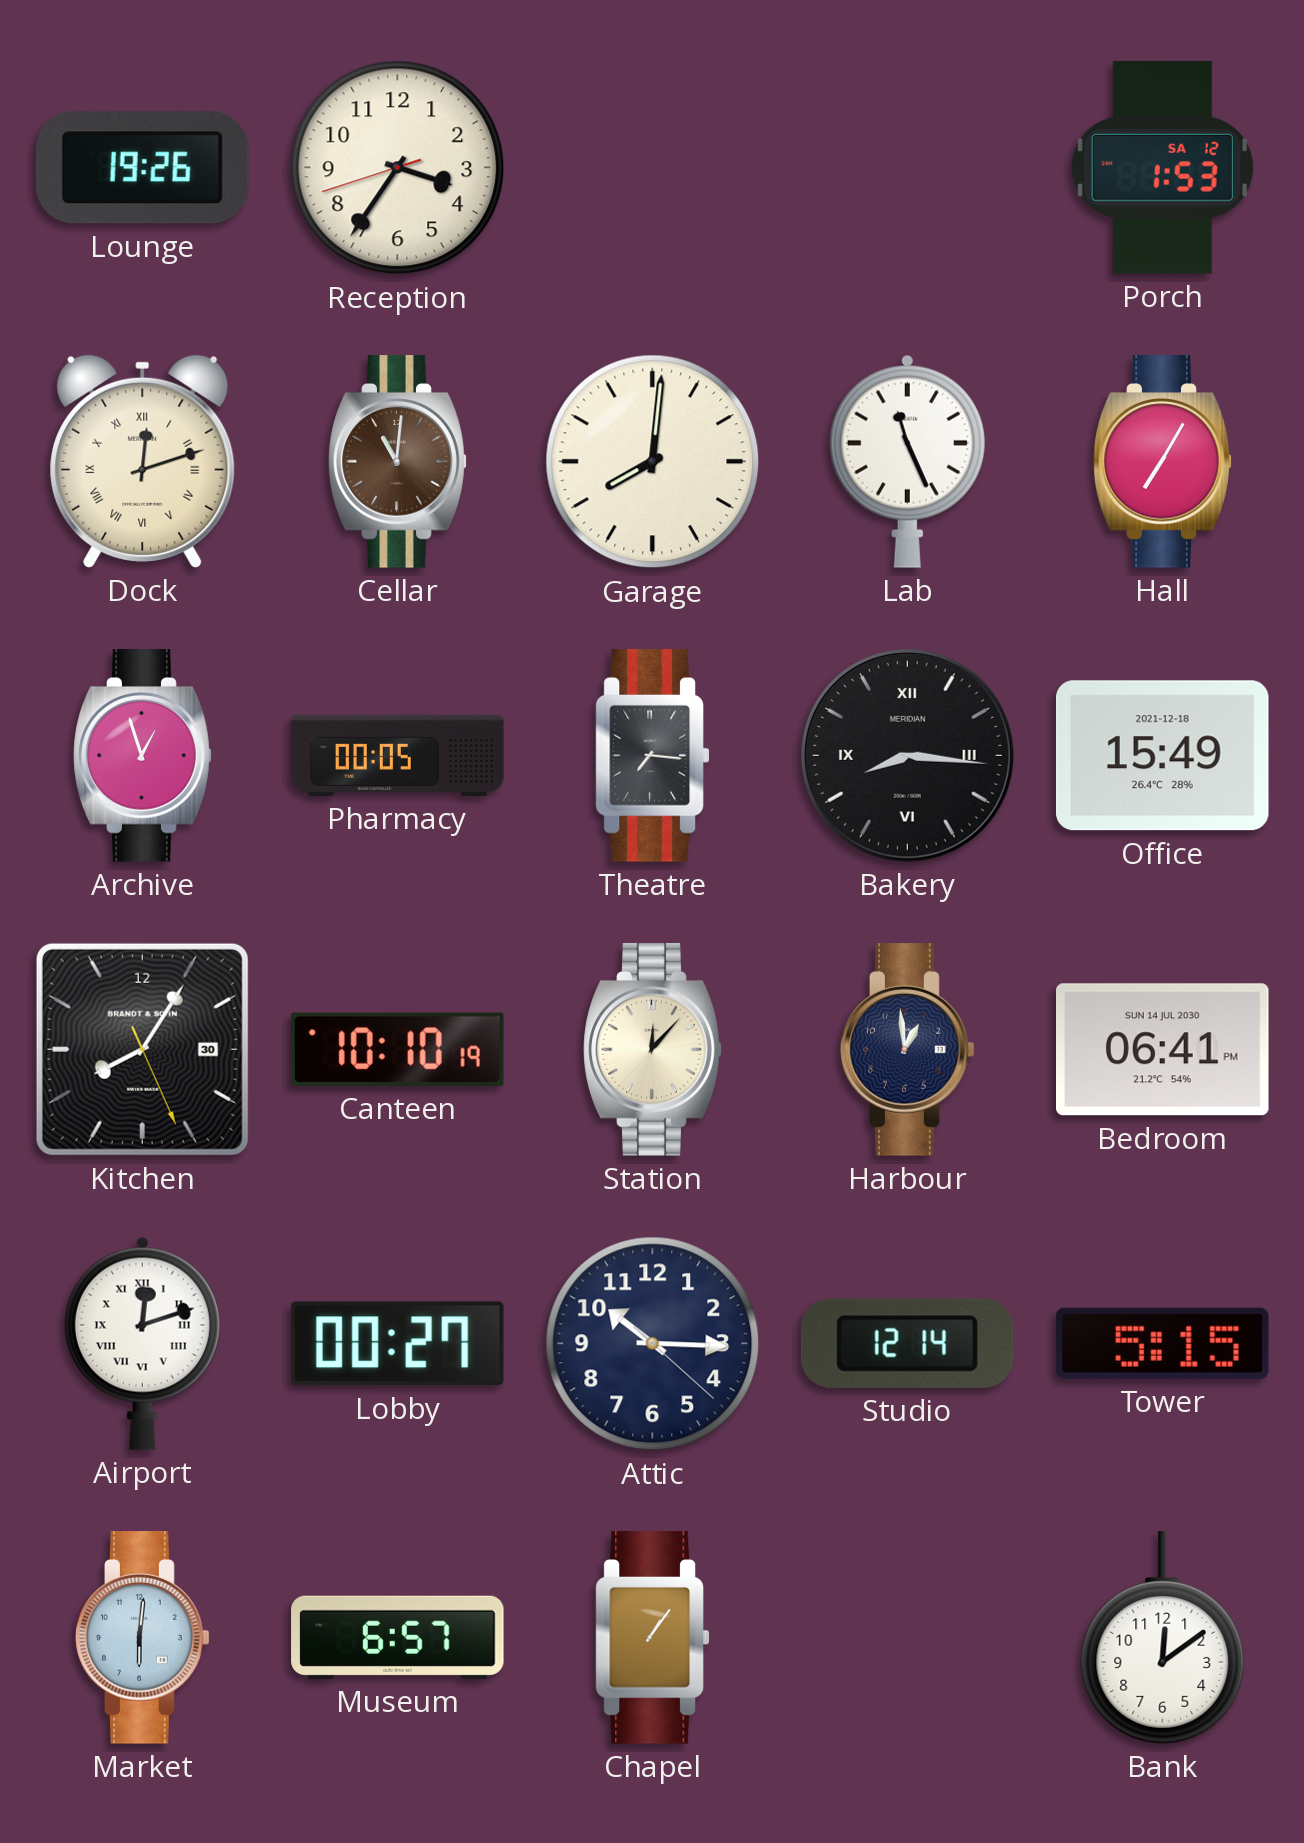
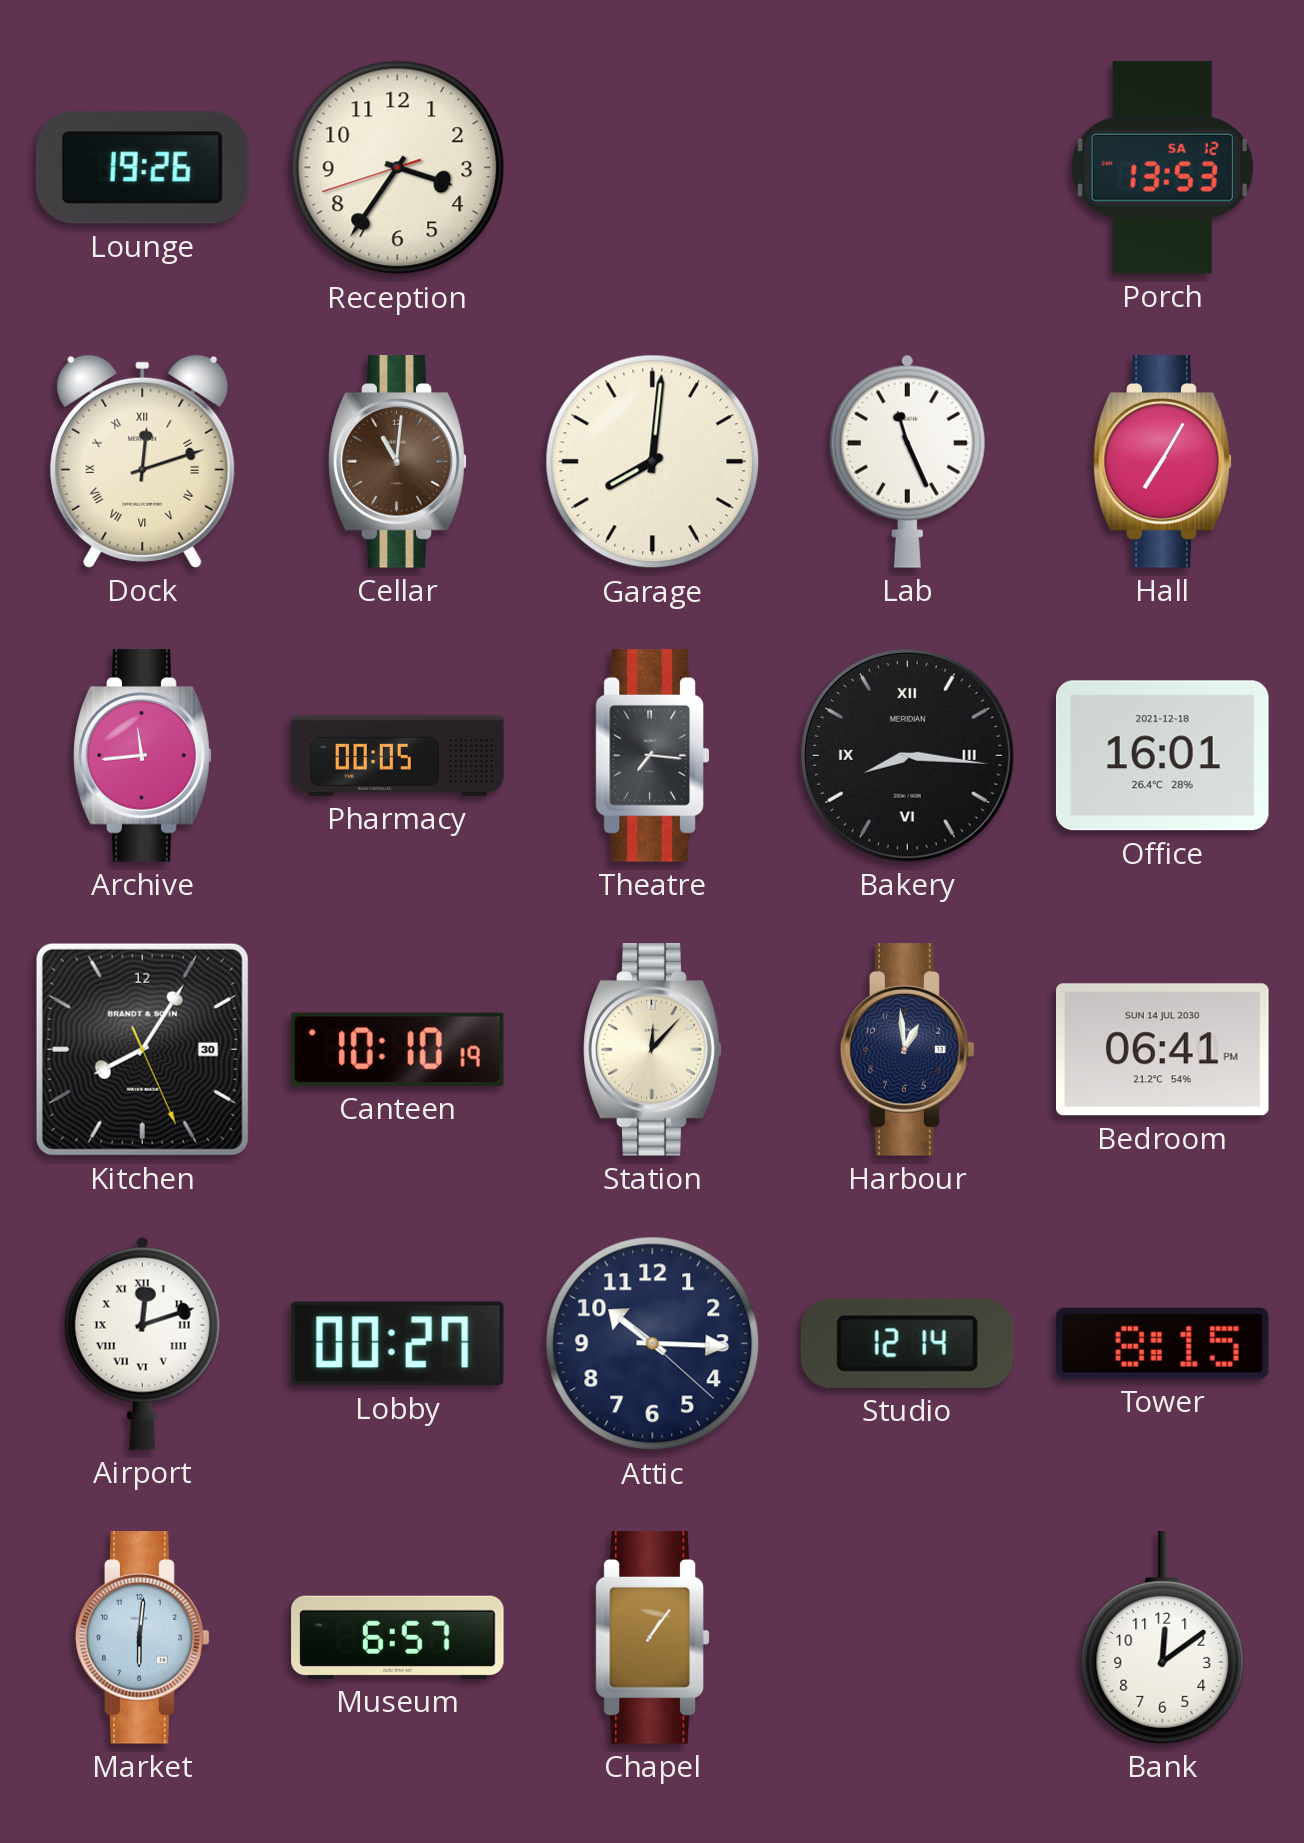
Porch: 1:53 -> 13:53
Archive: 12:57 -> 11:44
Office: 15:49 -> 16:01
Tower: 5:15 -> 8:15
